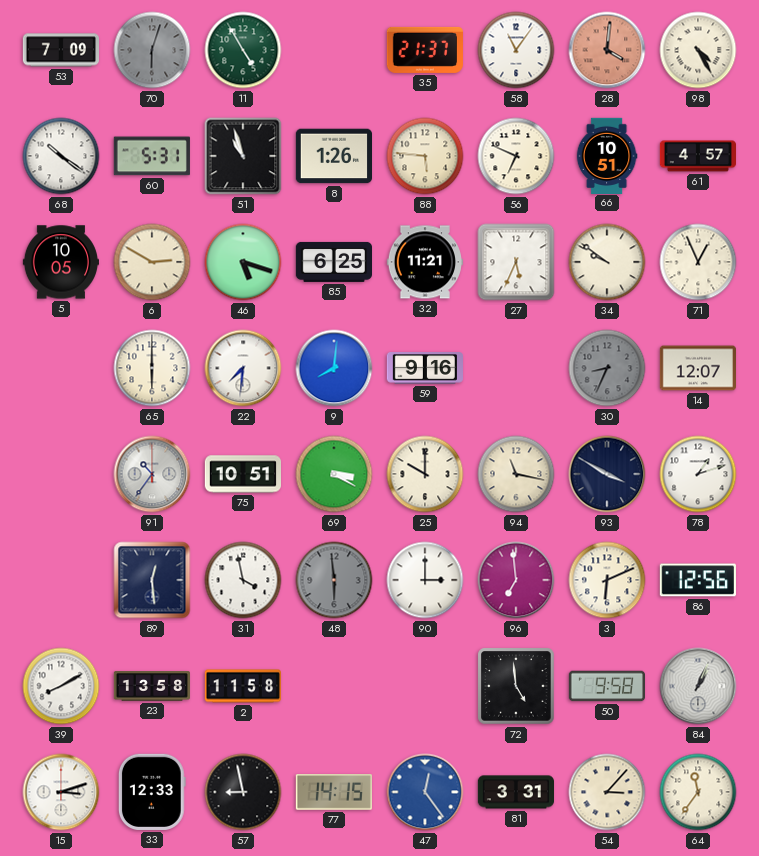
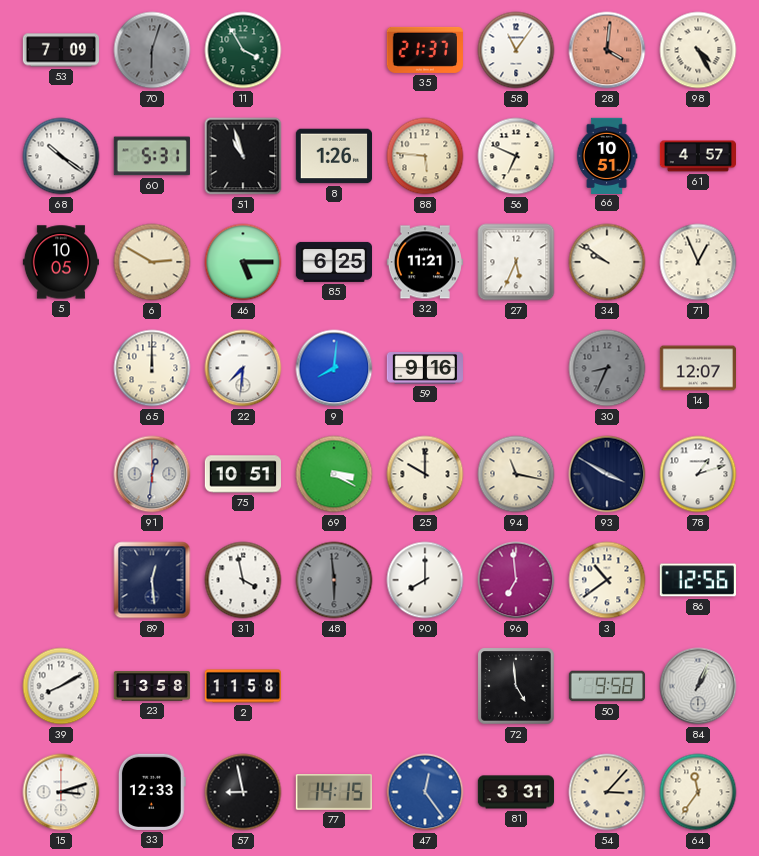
11: 4:55 -> 3:55
46: 5:18 -> 5:15
65: 6:00 -> 12:00
91: 10:36 -> 12:31
90: 3:00 -> 8:00
3: 6:11 -> 10:39
